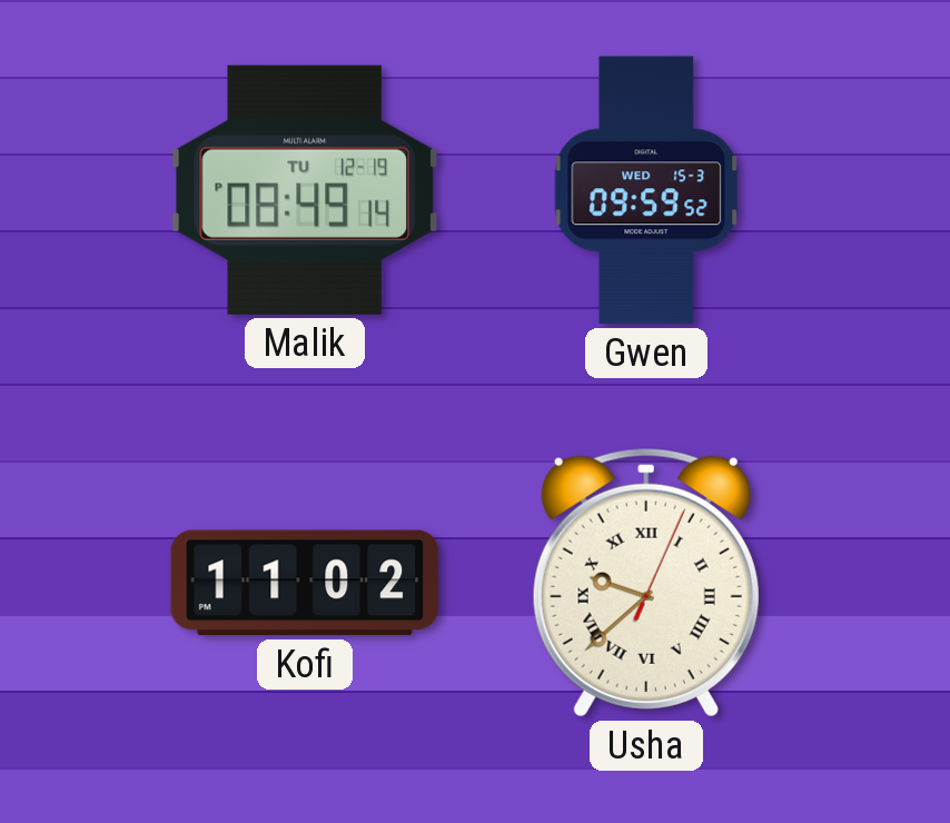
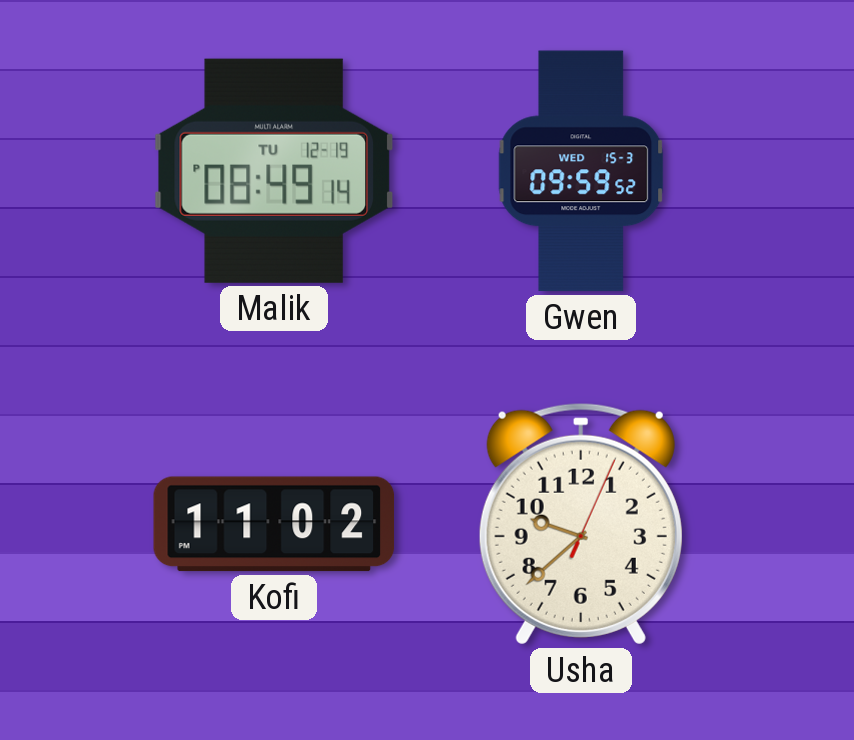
Usha numerals: Roman -> Arabic
